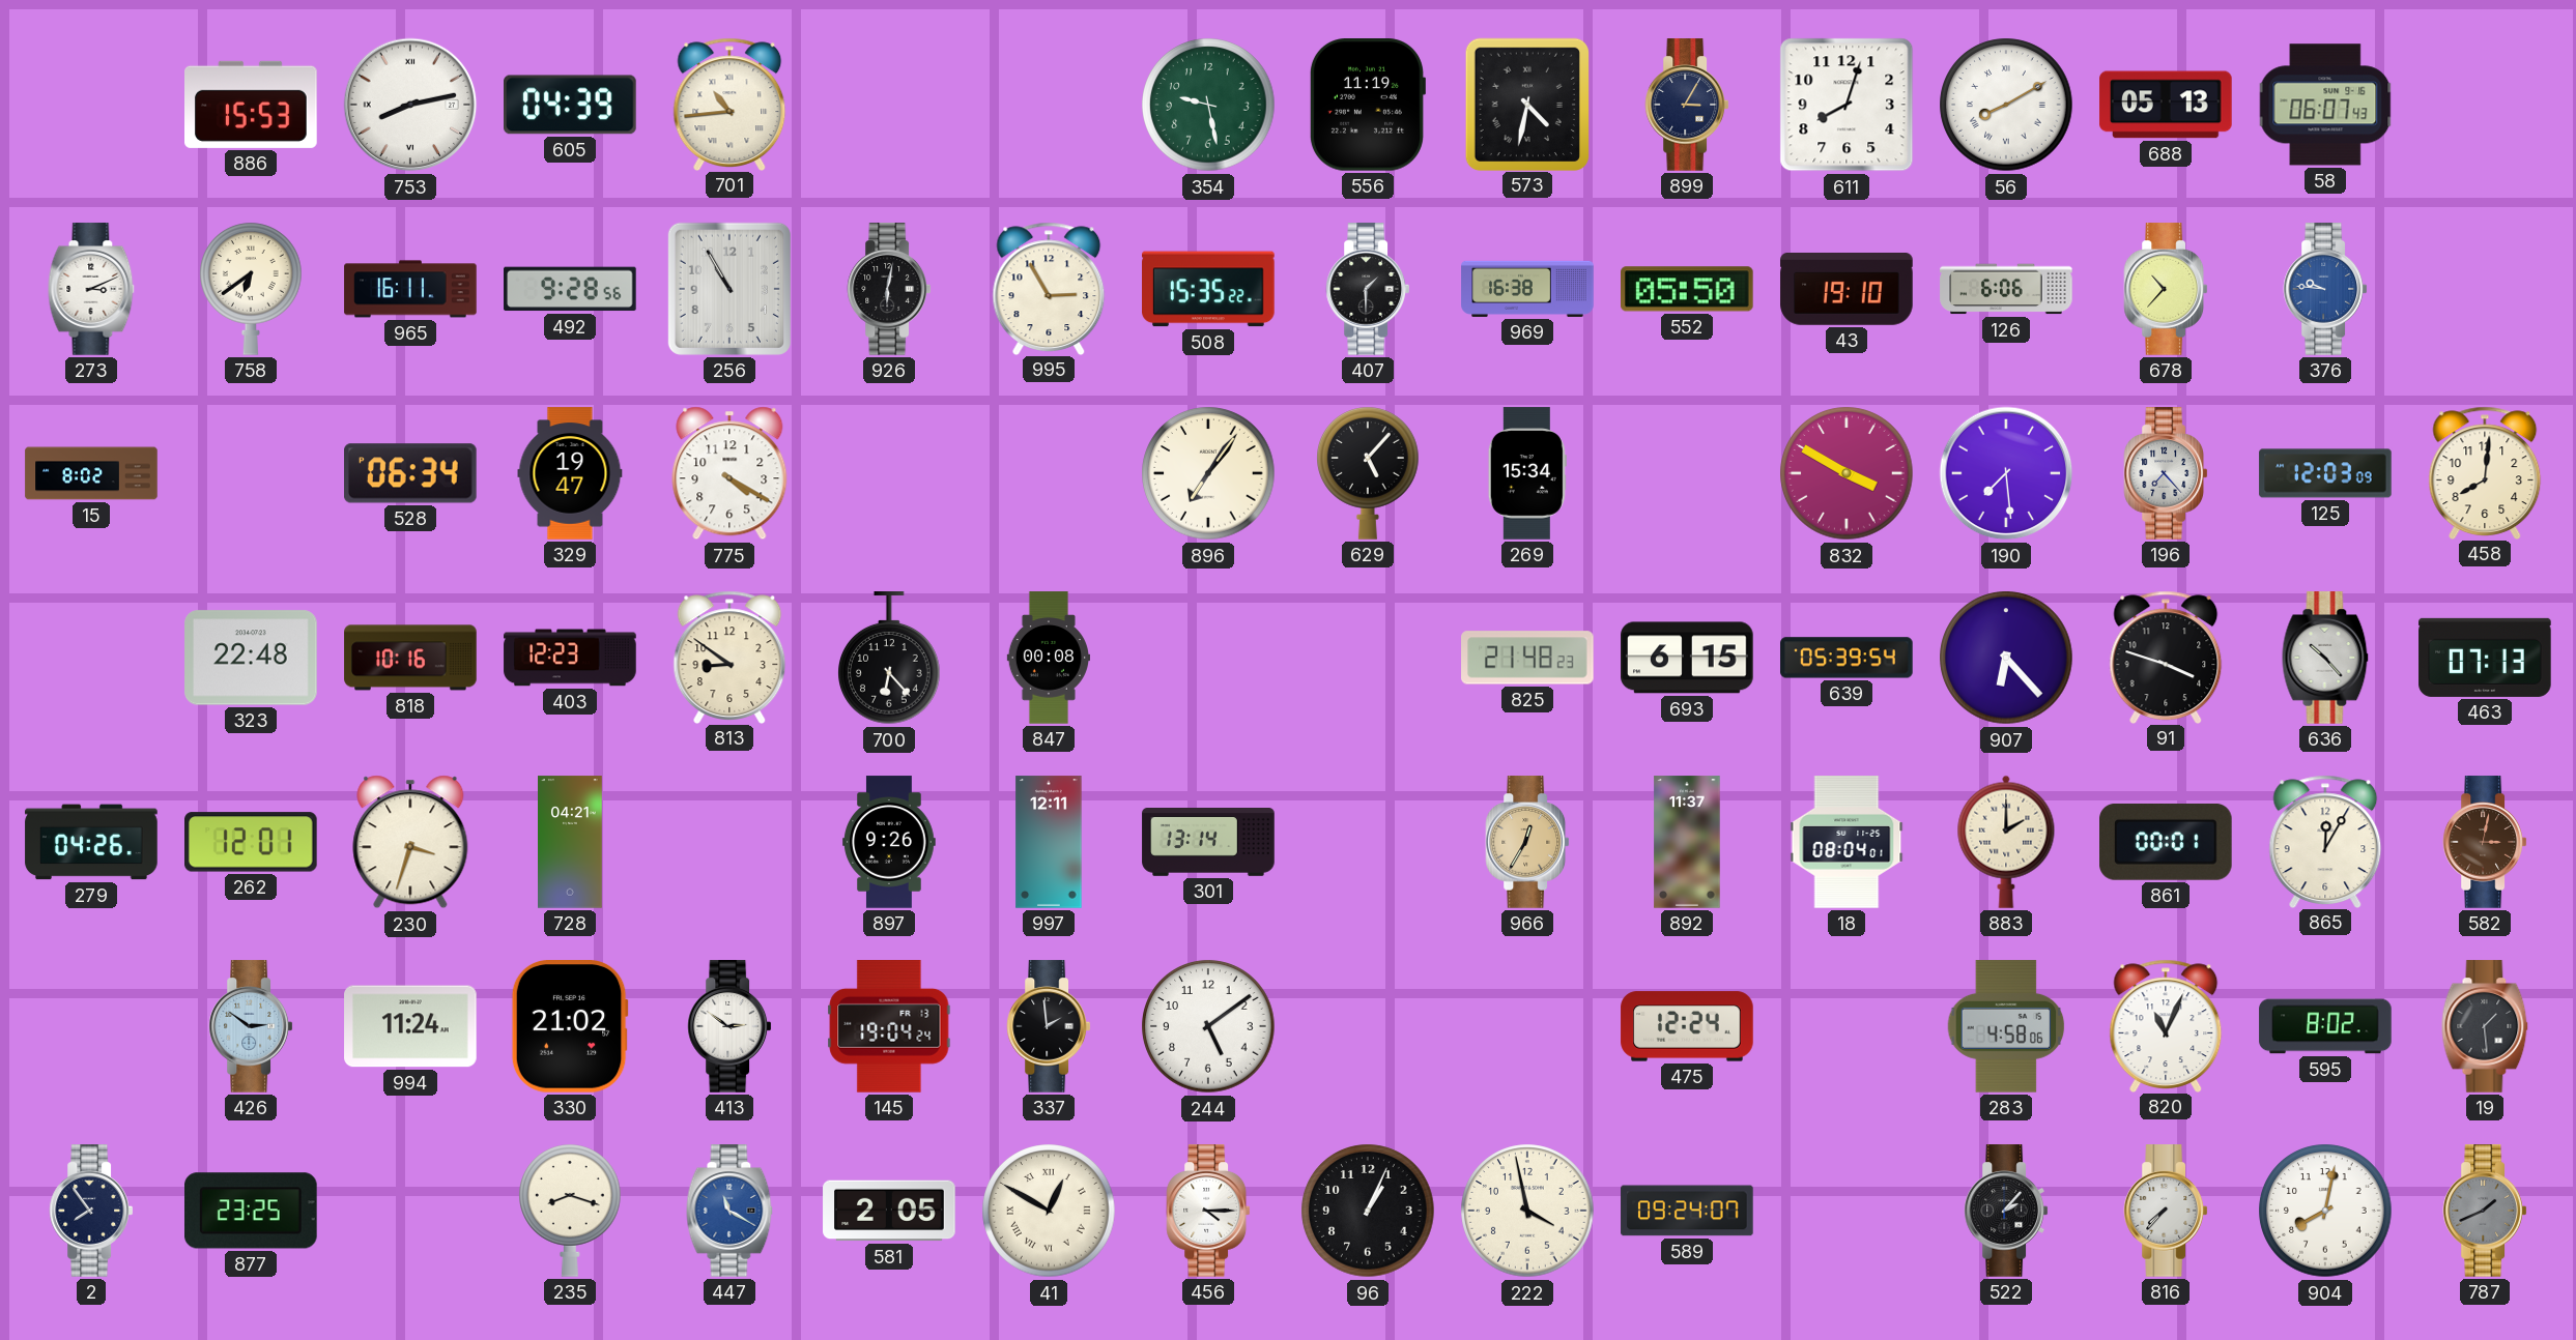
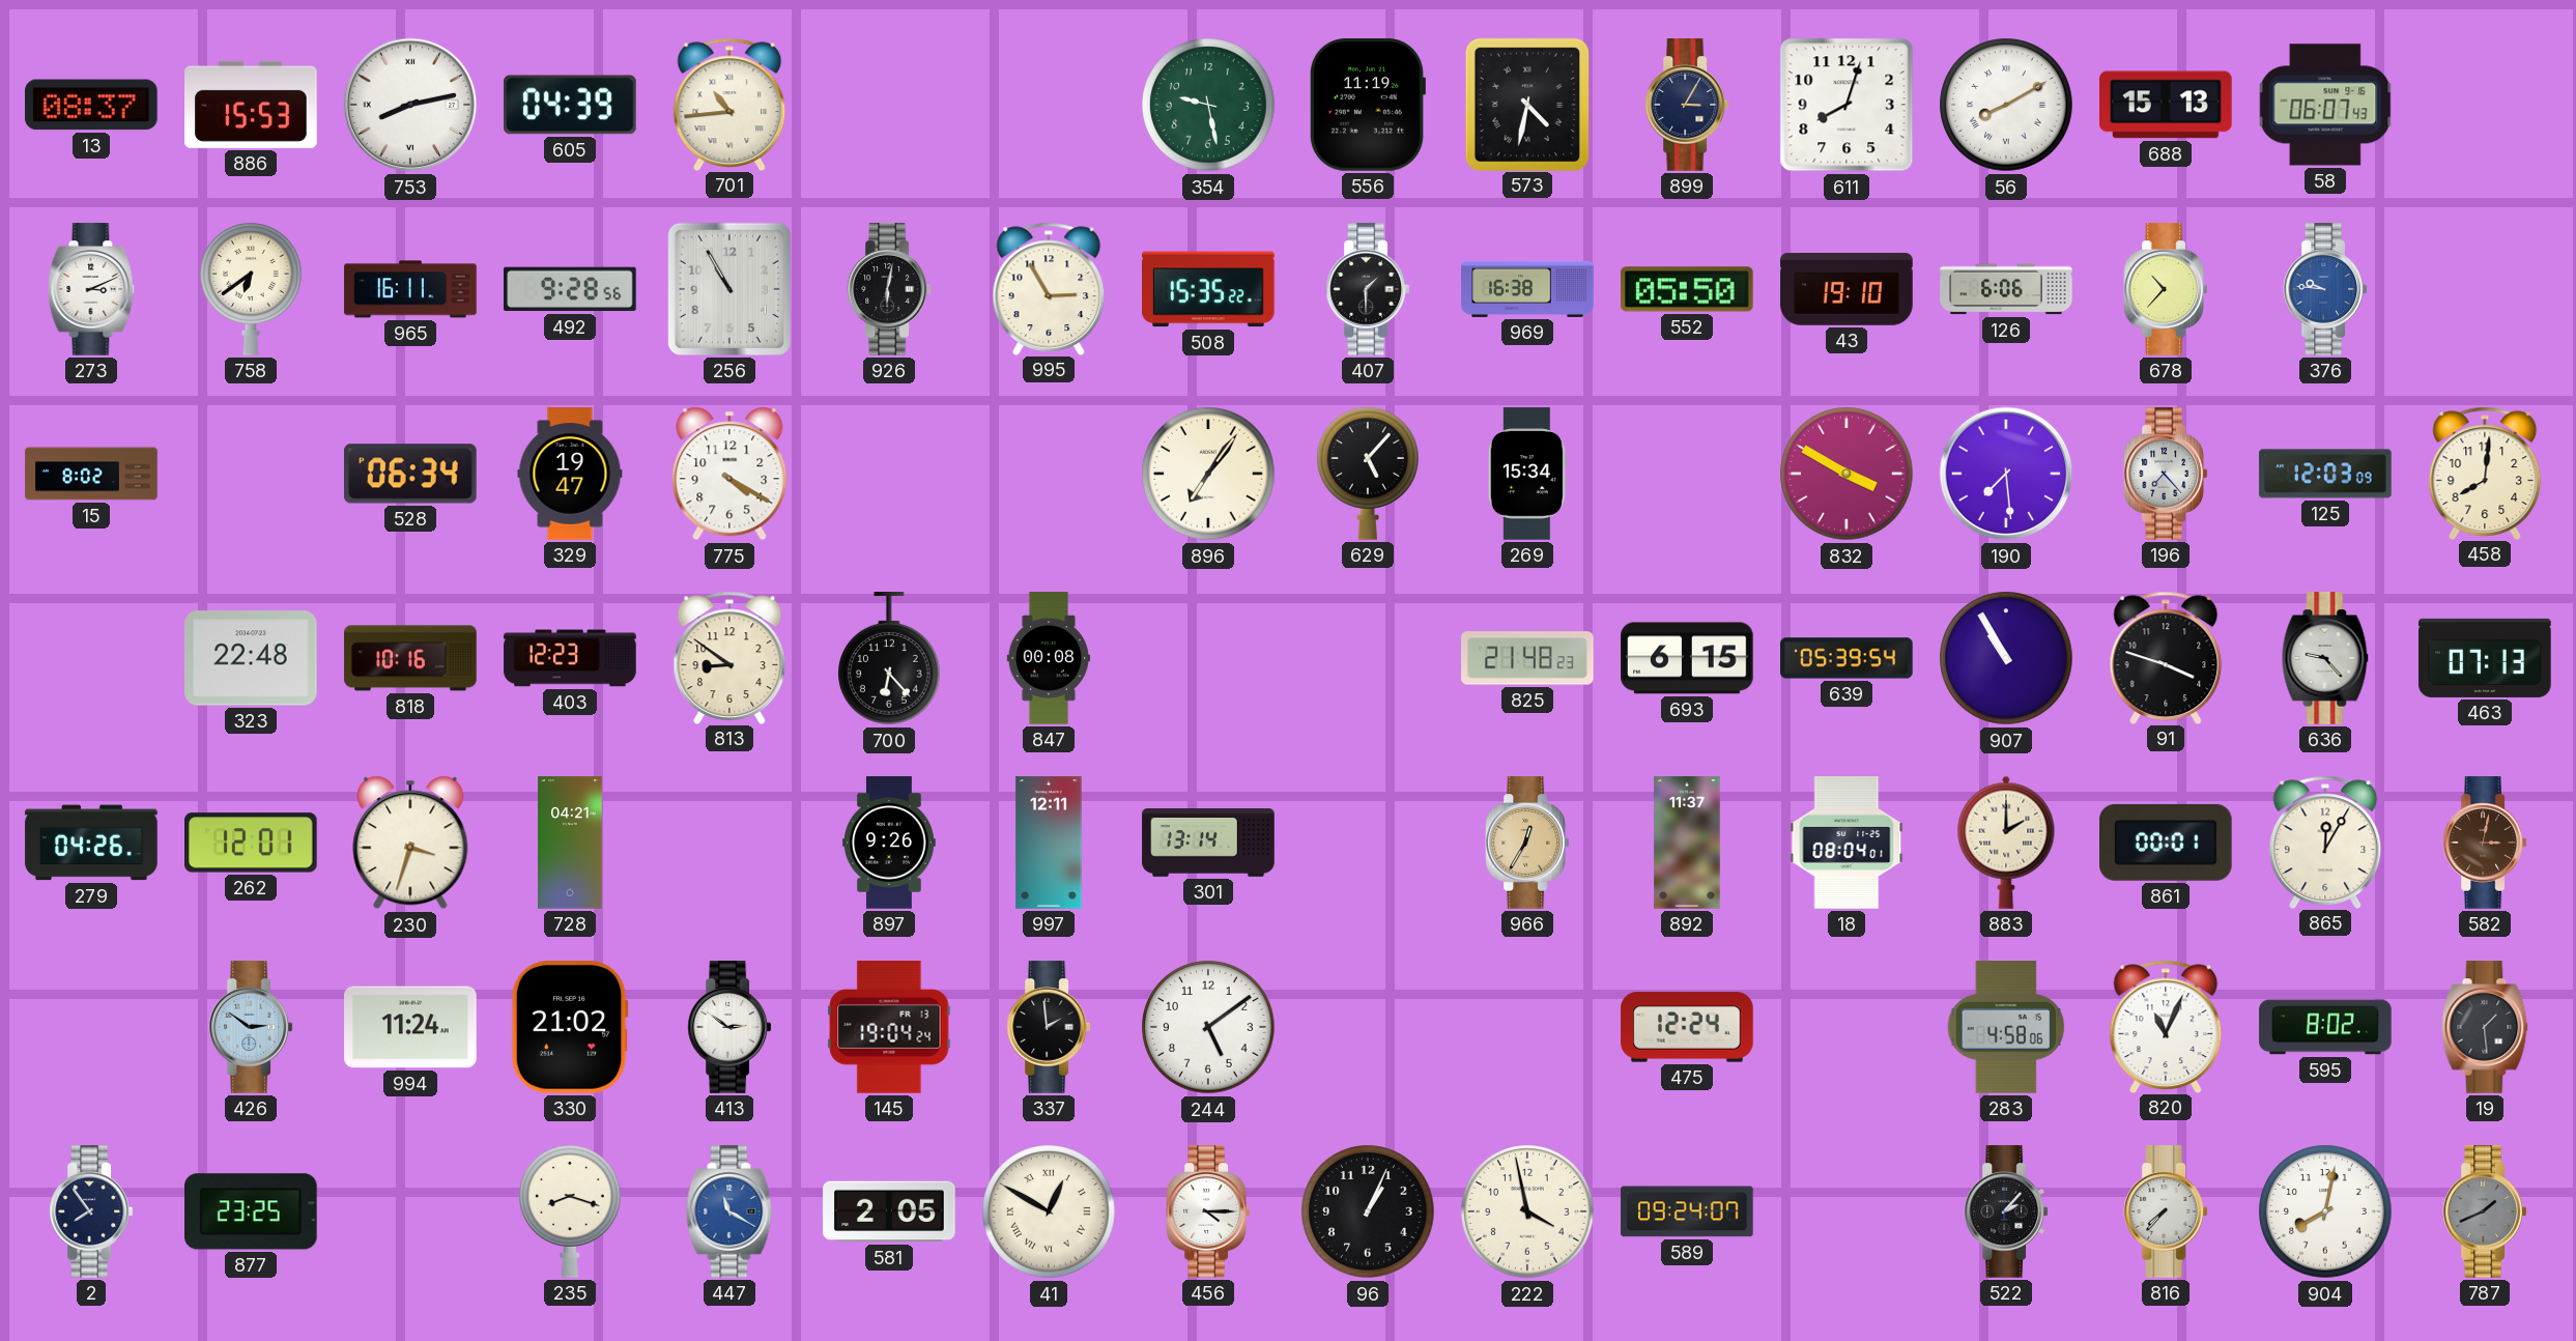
13: none -> 08:37
688: 05:13 -> 15:13
907: 6:23 -> 10:55
636: 10:23 -> 9:23
